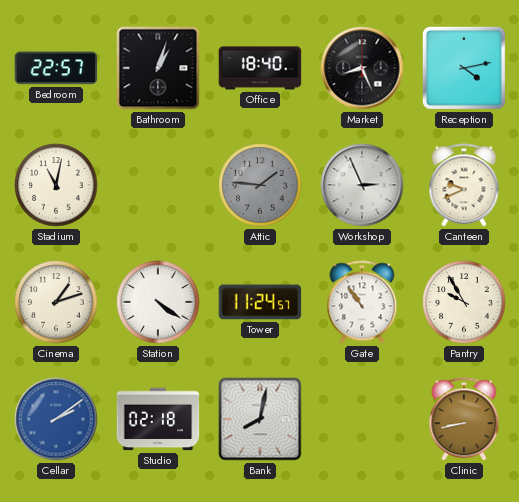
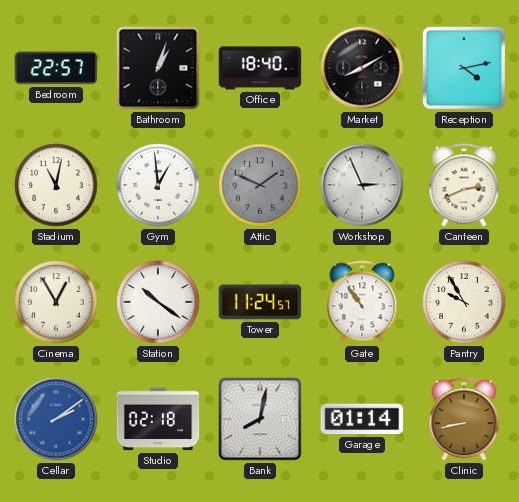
Market: 8:26 -> 8:10
Gym: none -> 12:59
Attic: 1:46 -> 1:49
Canteen: 9:41 -> 2:41
Cinema: 1:12 -> 12:55
Station: 4:21 -> 10:21
Garage: none -> 01:14
